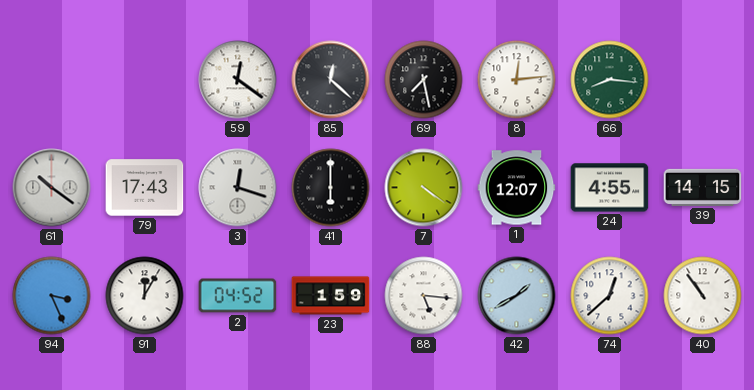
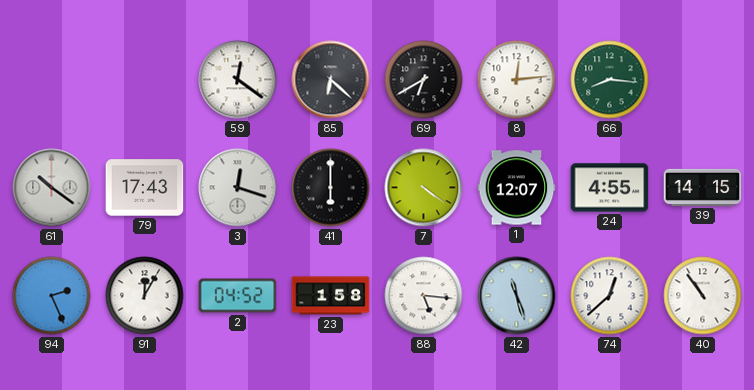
85: 12:22 -> 6:22
69: 7:28 -> 6:40
94: 3:26 -> 2:26
23: 1:59 -> 1:58
42: 1:40 -> 11:27
